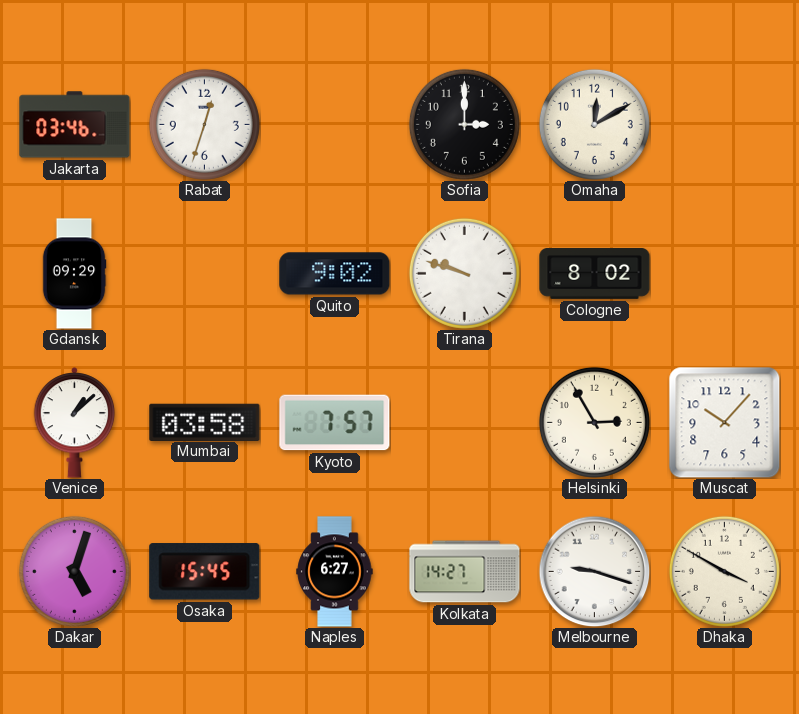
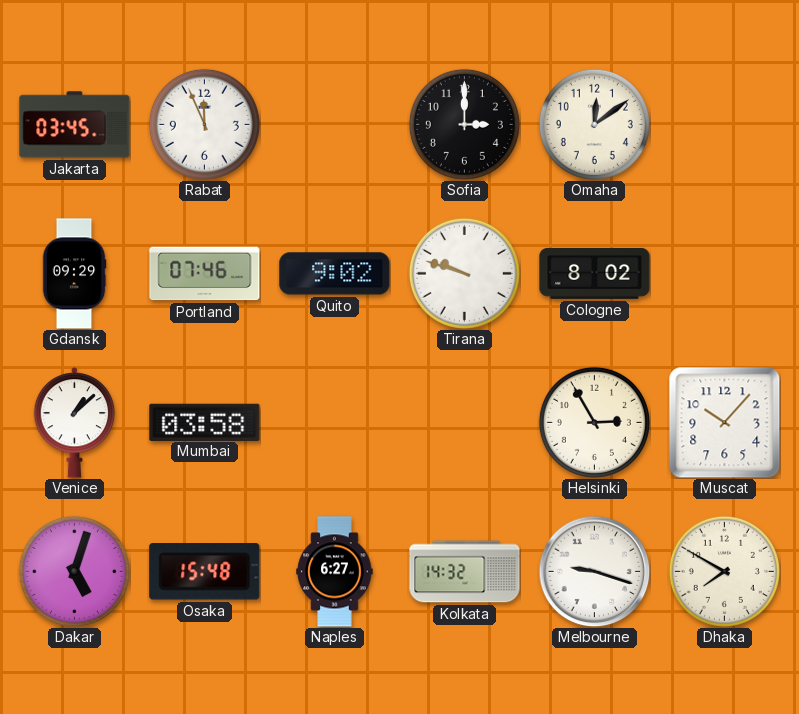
Jakarta: 03:46 -> 03:45
Rabat: 12:33 -> 11:56
Omaha: 12:10 -> 12:09
Portland: none -> 07:46
Kyoto: 7:57 -> none
Osaka: 15:45 -> 15:48
Kolkata: 14:27 -> 14:32
Dhaka: 3:50 -> 7:50
